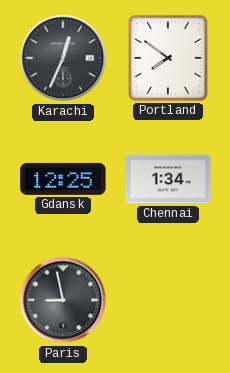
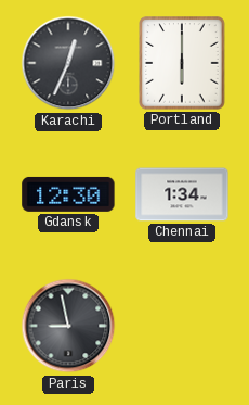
Portland: 7:51 -> 6:00
Gdansk: 12:25 -> 12:30
